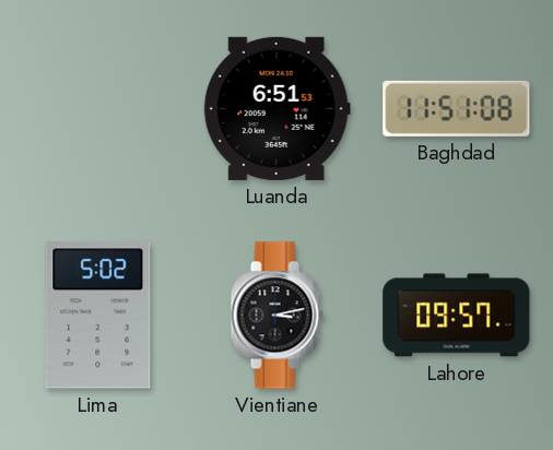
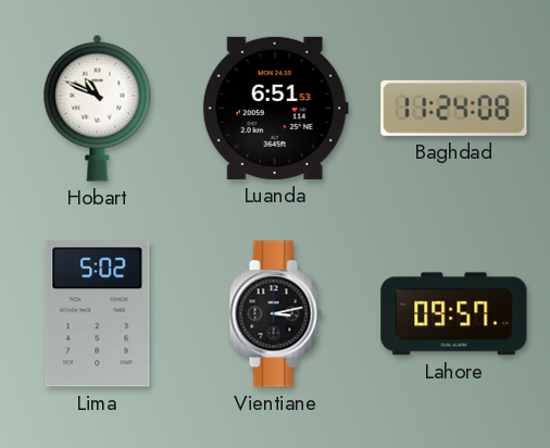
Hobart: none -> 10:49
Baghdad: 11:51 -> 11:24
